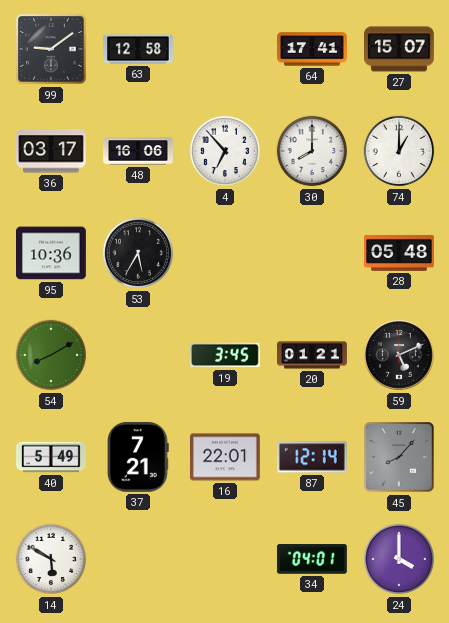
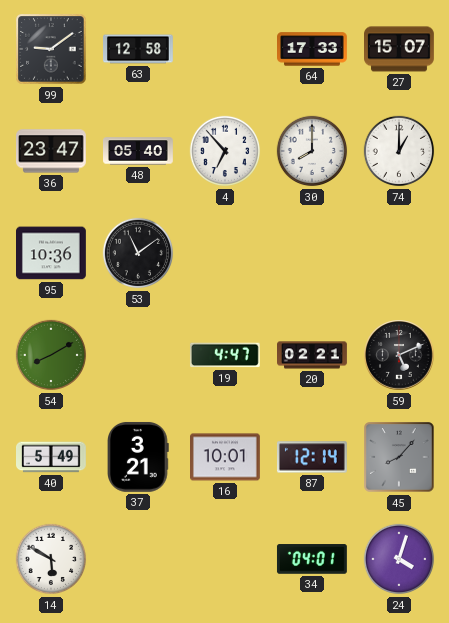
64: 17:41 -> 17:33
36: 03:17 -> 23:47
48: 16:06 -> 05:40
53: 5:35 -> 11:09
28: 05:48 -> none
19: 3:45 -> 4:47
20: 01:21 -> 02:21
37: 7:21 -> 3:21
16: 22:01 -> 10:01
24: 4:00 -> 4:03
